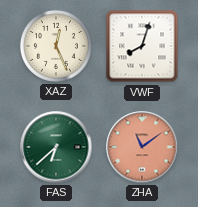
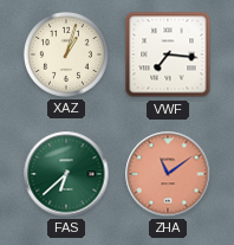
XAZ: 12:26 -> 1:03
VWF: 8:03 -> 7:16
